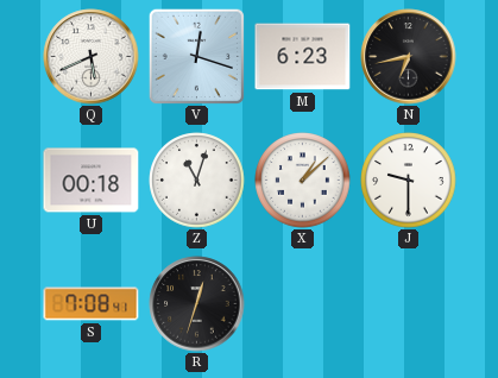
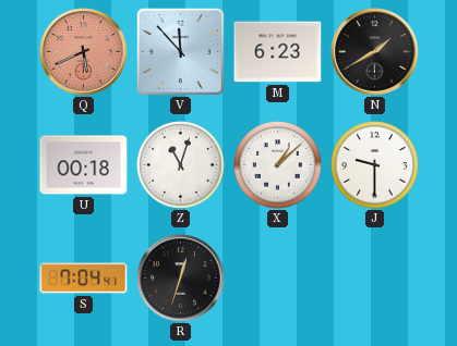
Q dial: white -> salmon
V: 12:18 -> 11:53
N: 6:43 -> 1:40
S: 7:08 -> 7:04
